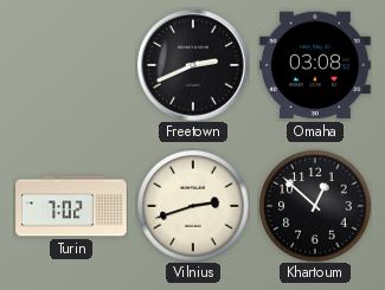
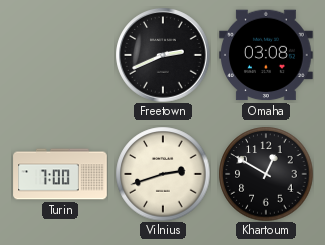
Turin: 7:02 -> 7:00
Khartoum: 12:52 -> 12:50
